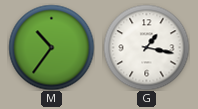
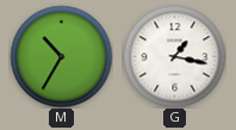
M: 10:36 -> 10:35
